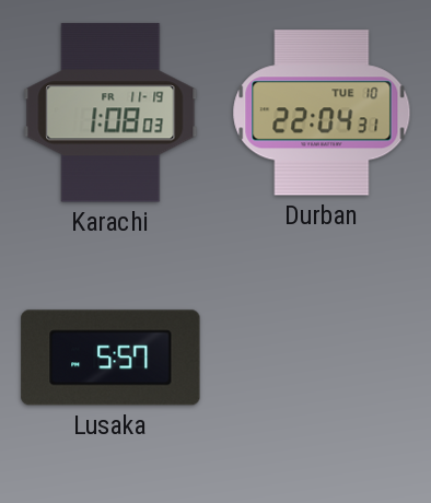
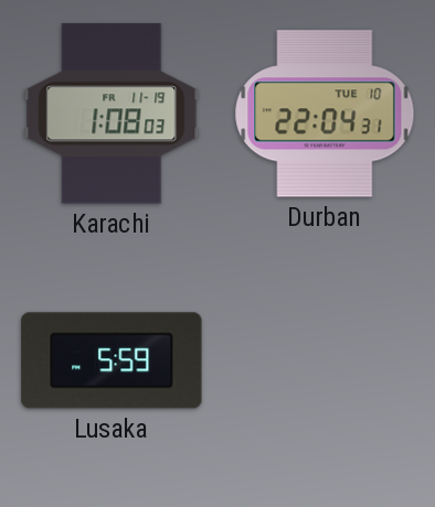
Lusaka: 5:57 -> 5:59
